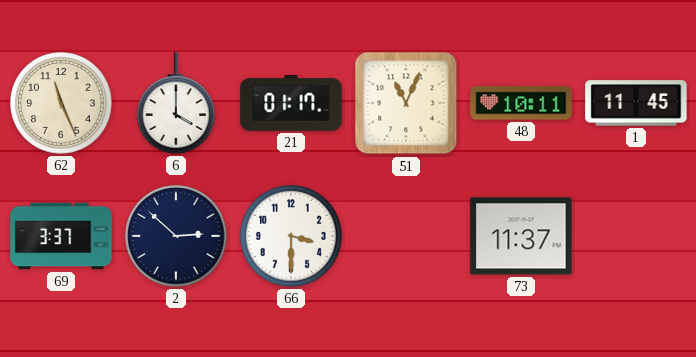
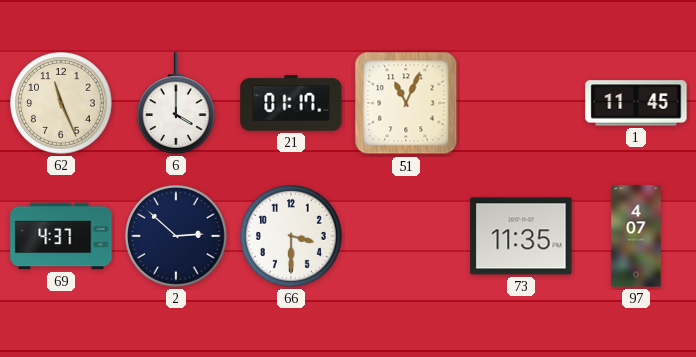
48: 10:11 -> none
69: 3:37 -> 4:37
73: 11:37 -> 11:35
97: none -> 4:07
